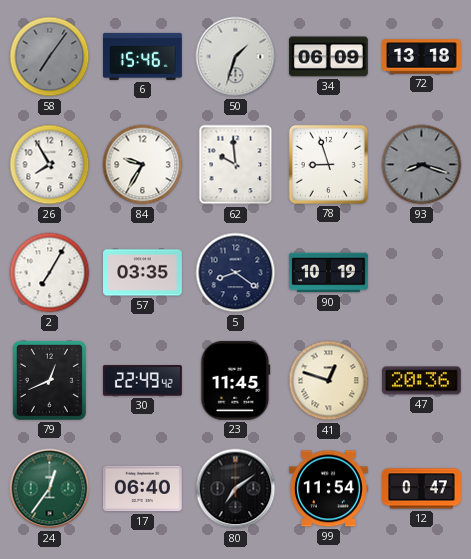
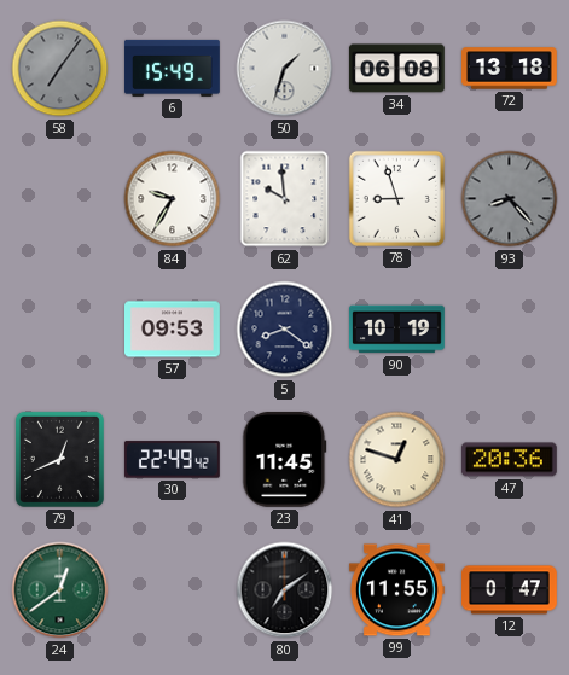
6: 15:46 -> 15:49
34: 06:09 -> 06:08
26: 7:55 -> none
93: 8:18 -> 8:23
2: 7:05 -> none
57: 03:35 -> 09:53
24: 12:36 -> 12:39
17: 06:40 -> none
99: 11:54 -> 11:55
